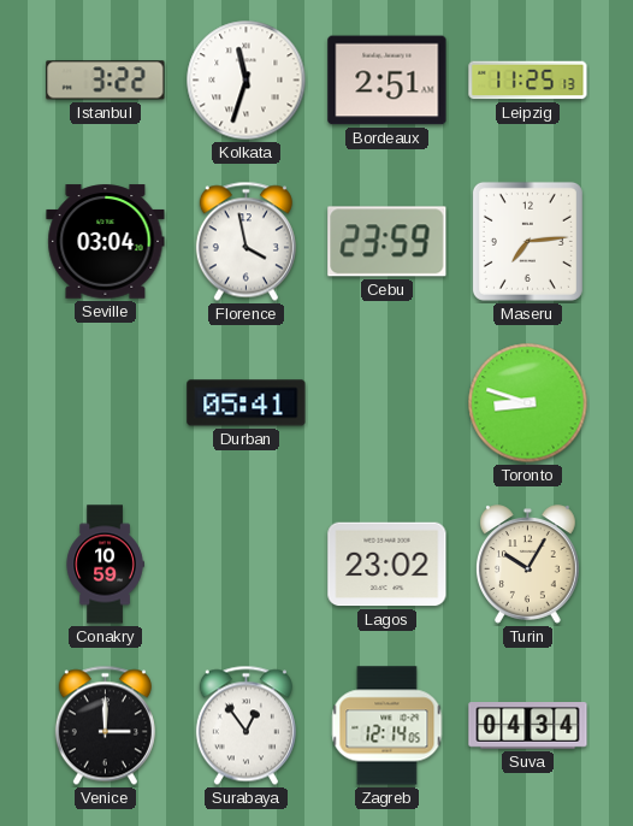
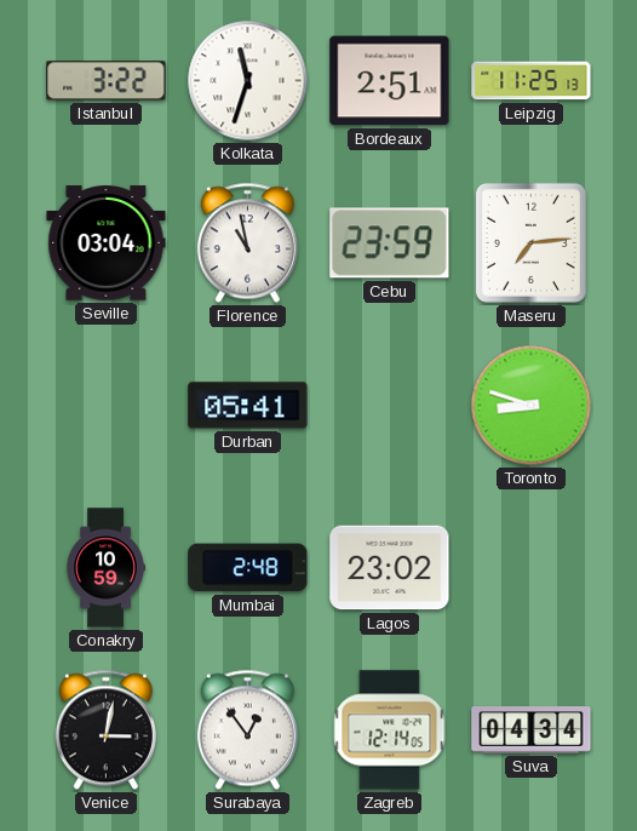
Florence: 3:58 -> 10:58
Mumbai: none -> 2:48
Turin: 10:05 -> none
Venice: 3:00 -> 3:02
